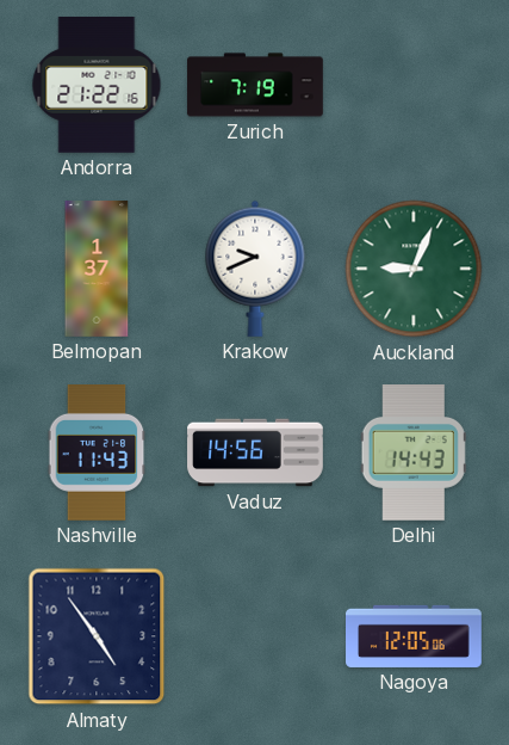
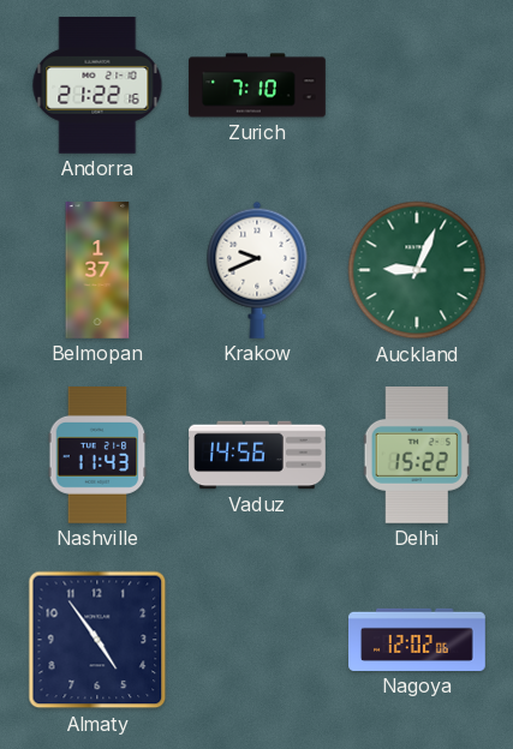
Zurich: 7:19 -> 7:10
Delhi: 14:43 -> 15:22
Nagoya: 12:05 -> 12:02
